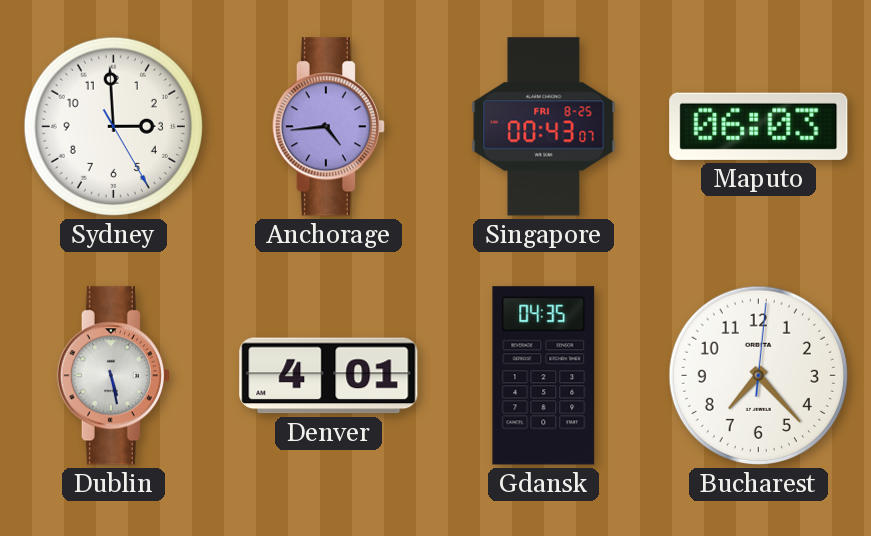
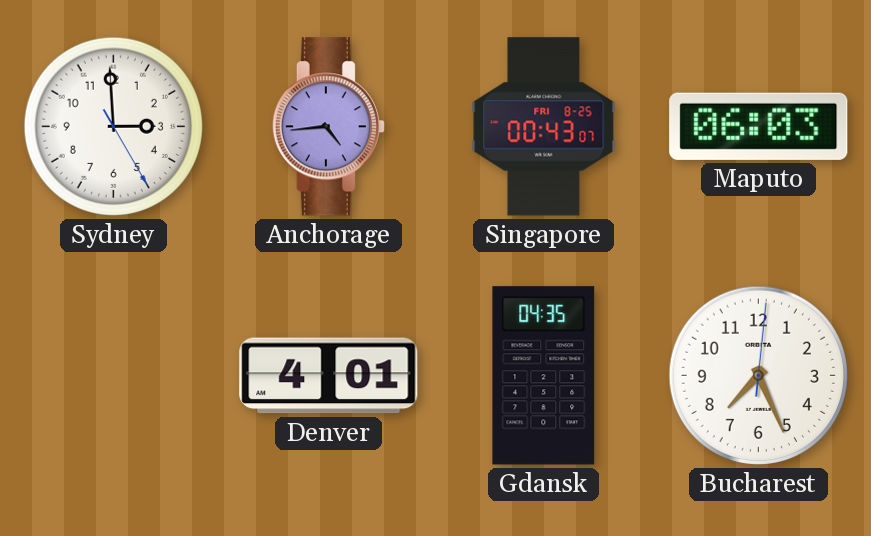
Dublin: 5:28 -> none
Bucharest: 7:23 -> 7:26
